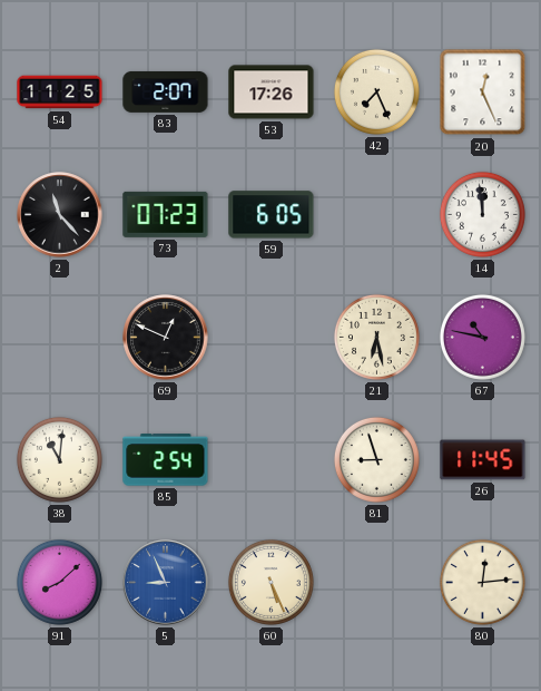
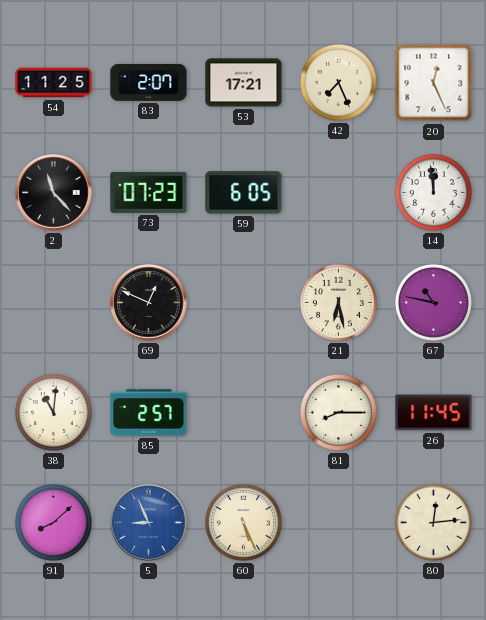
53: 17:26 -> 17:21
85: 2:54 -> 2:57
81: 8:57 -> 8:15
